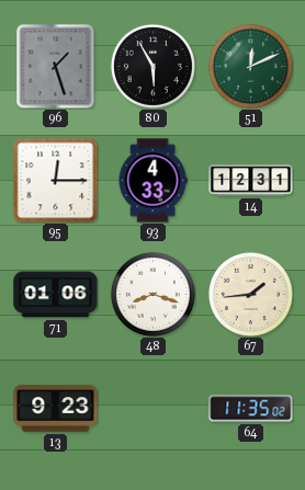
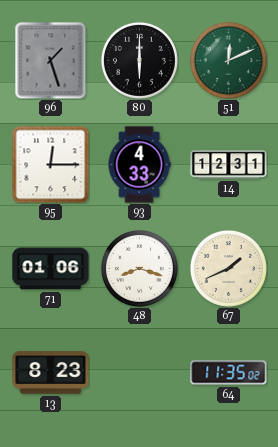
80: 5:55 -> 6:00
67: 1:44 -> 1:41
13: 9:23 -> 8:23
